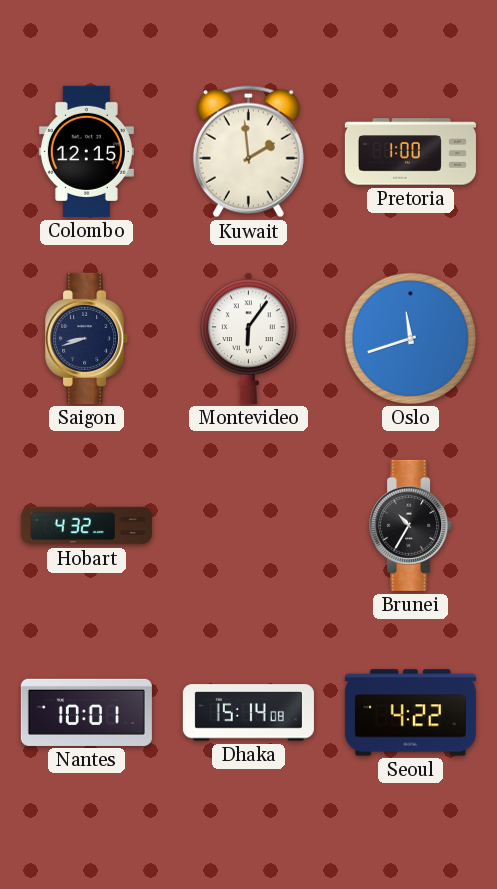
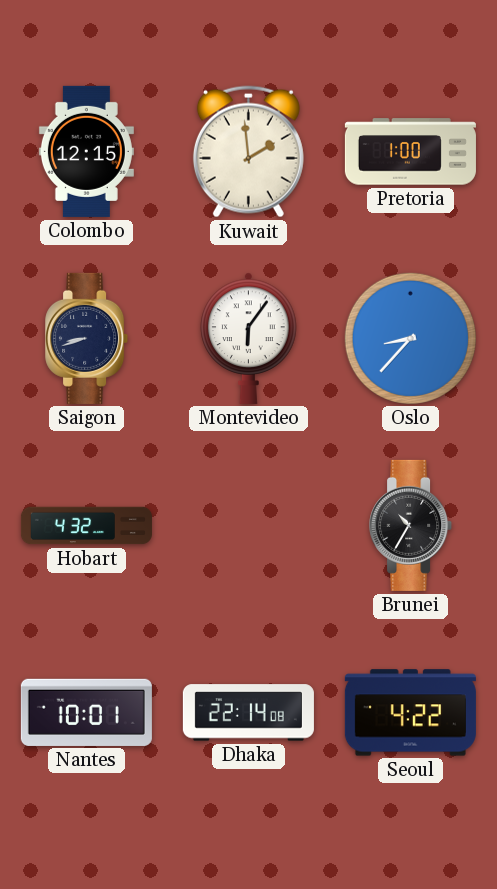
Oslo: 11:42 -> 8:37
Dhaka: 15:14 -> 22:14
